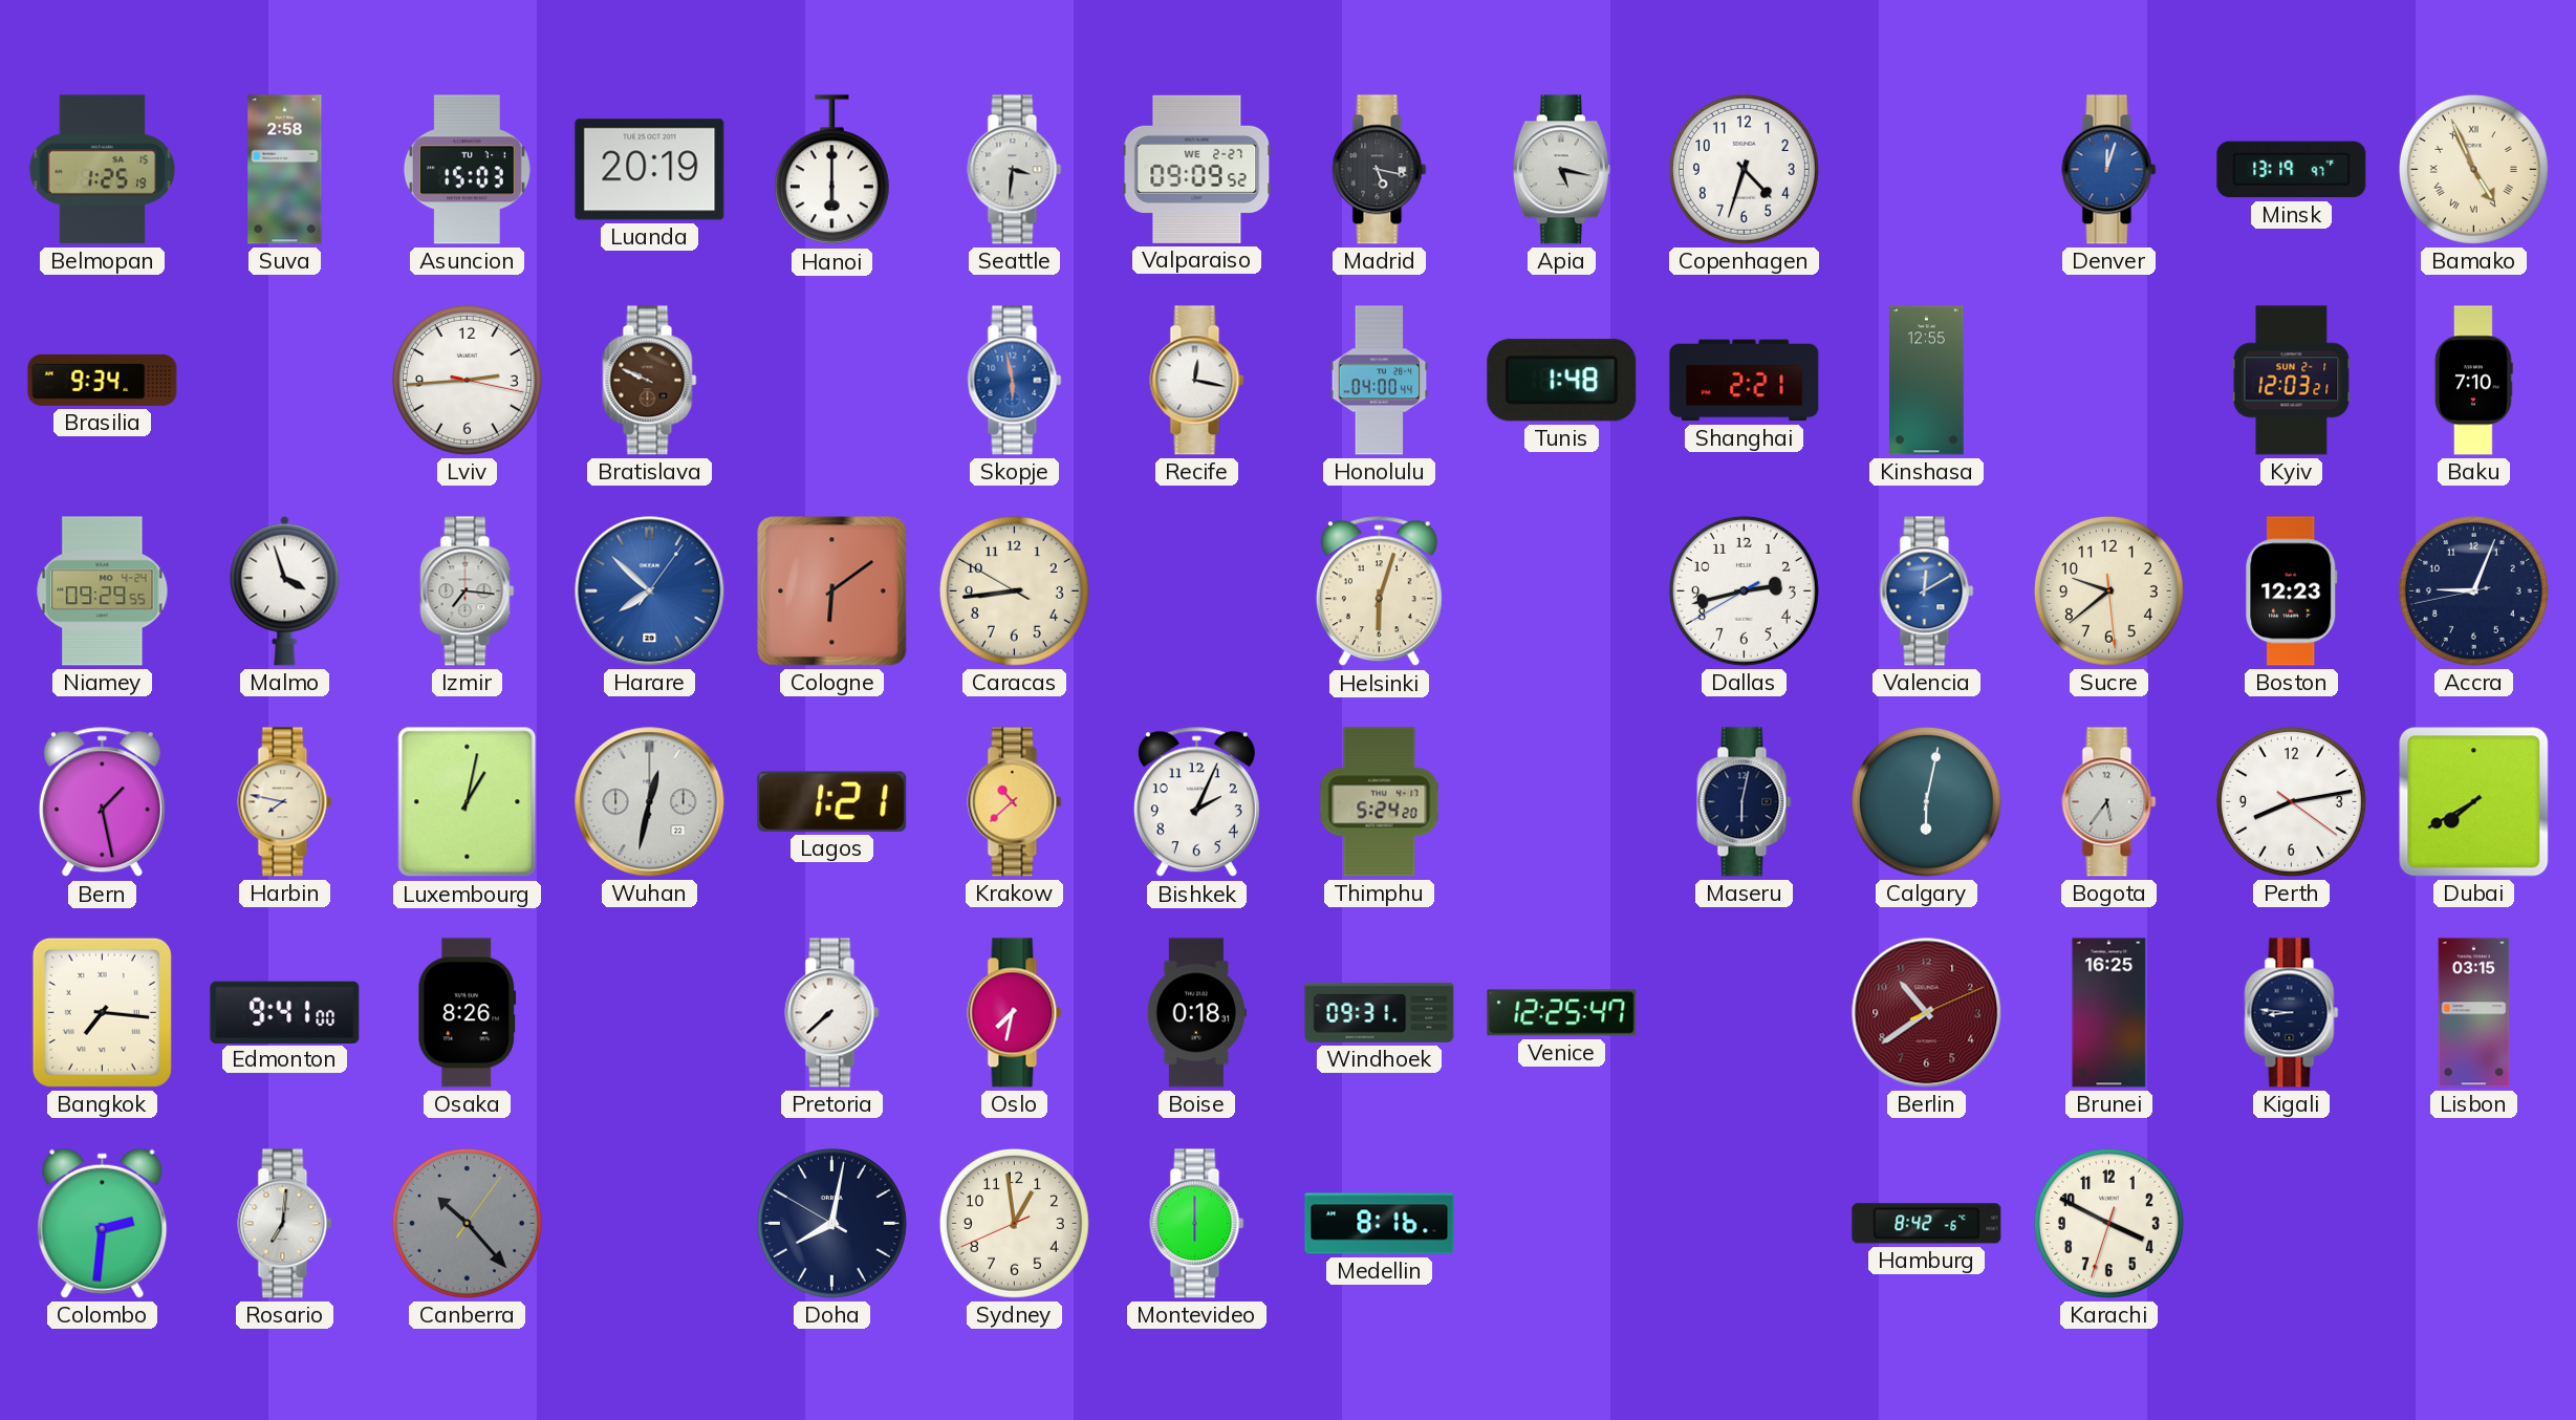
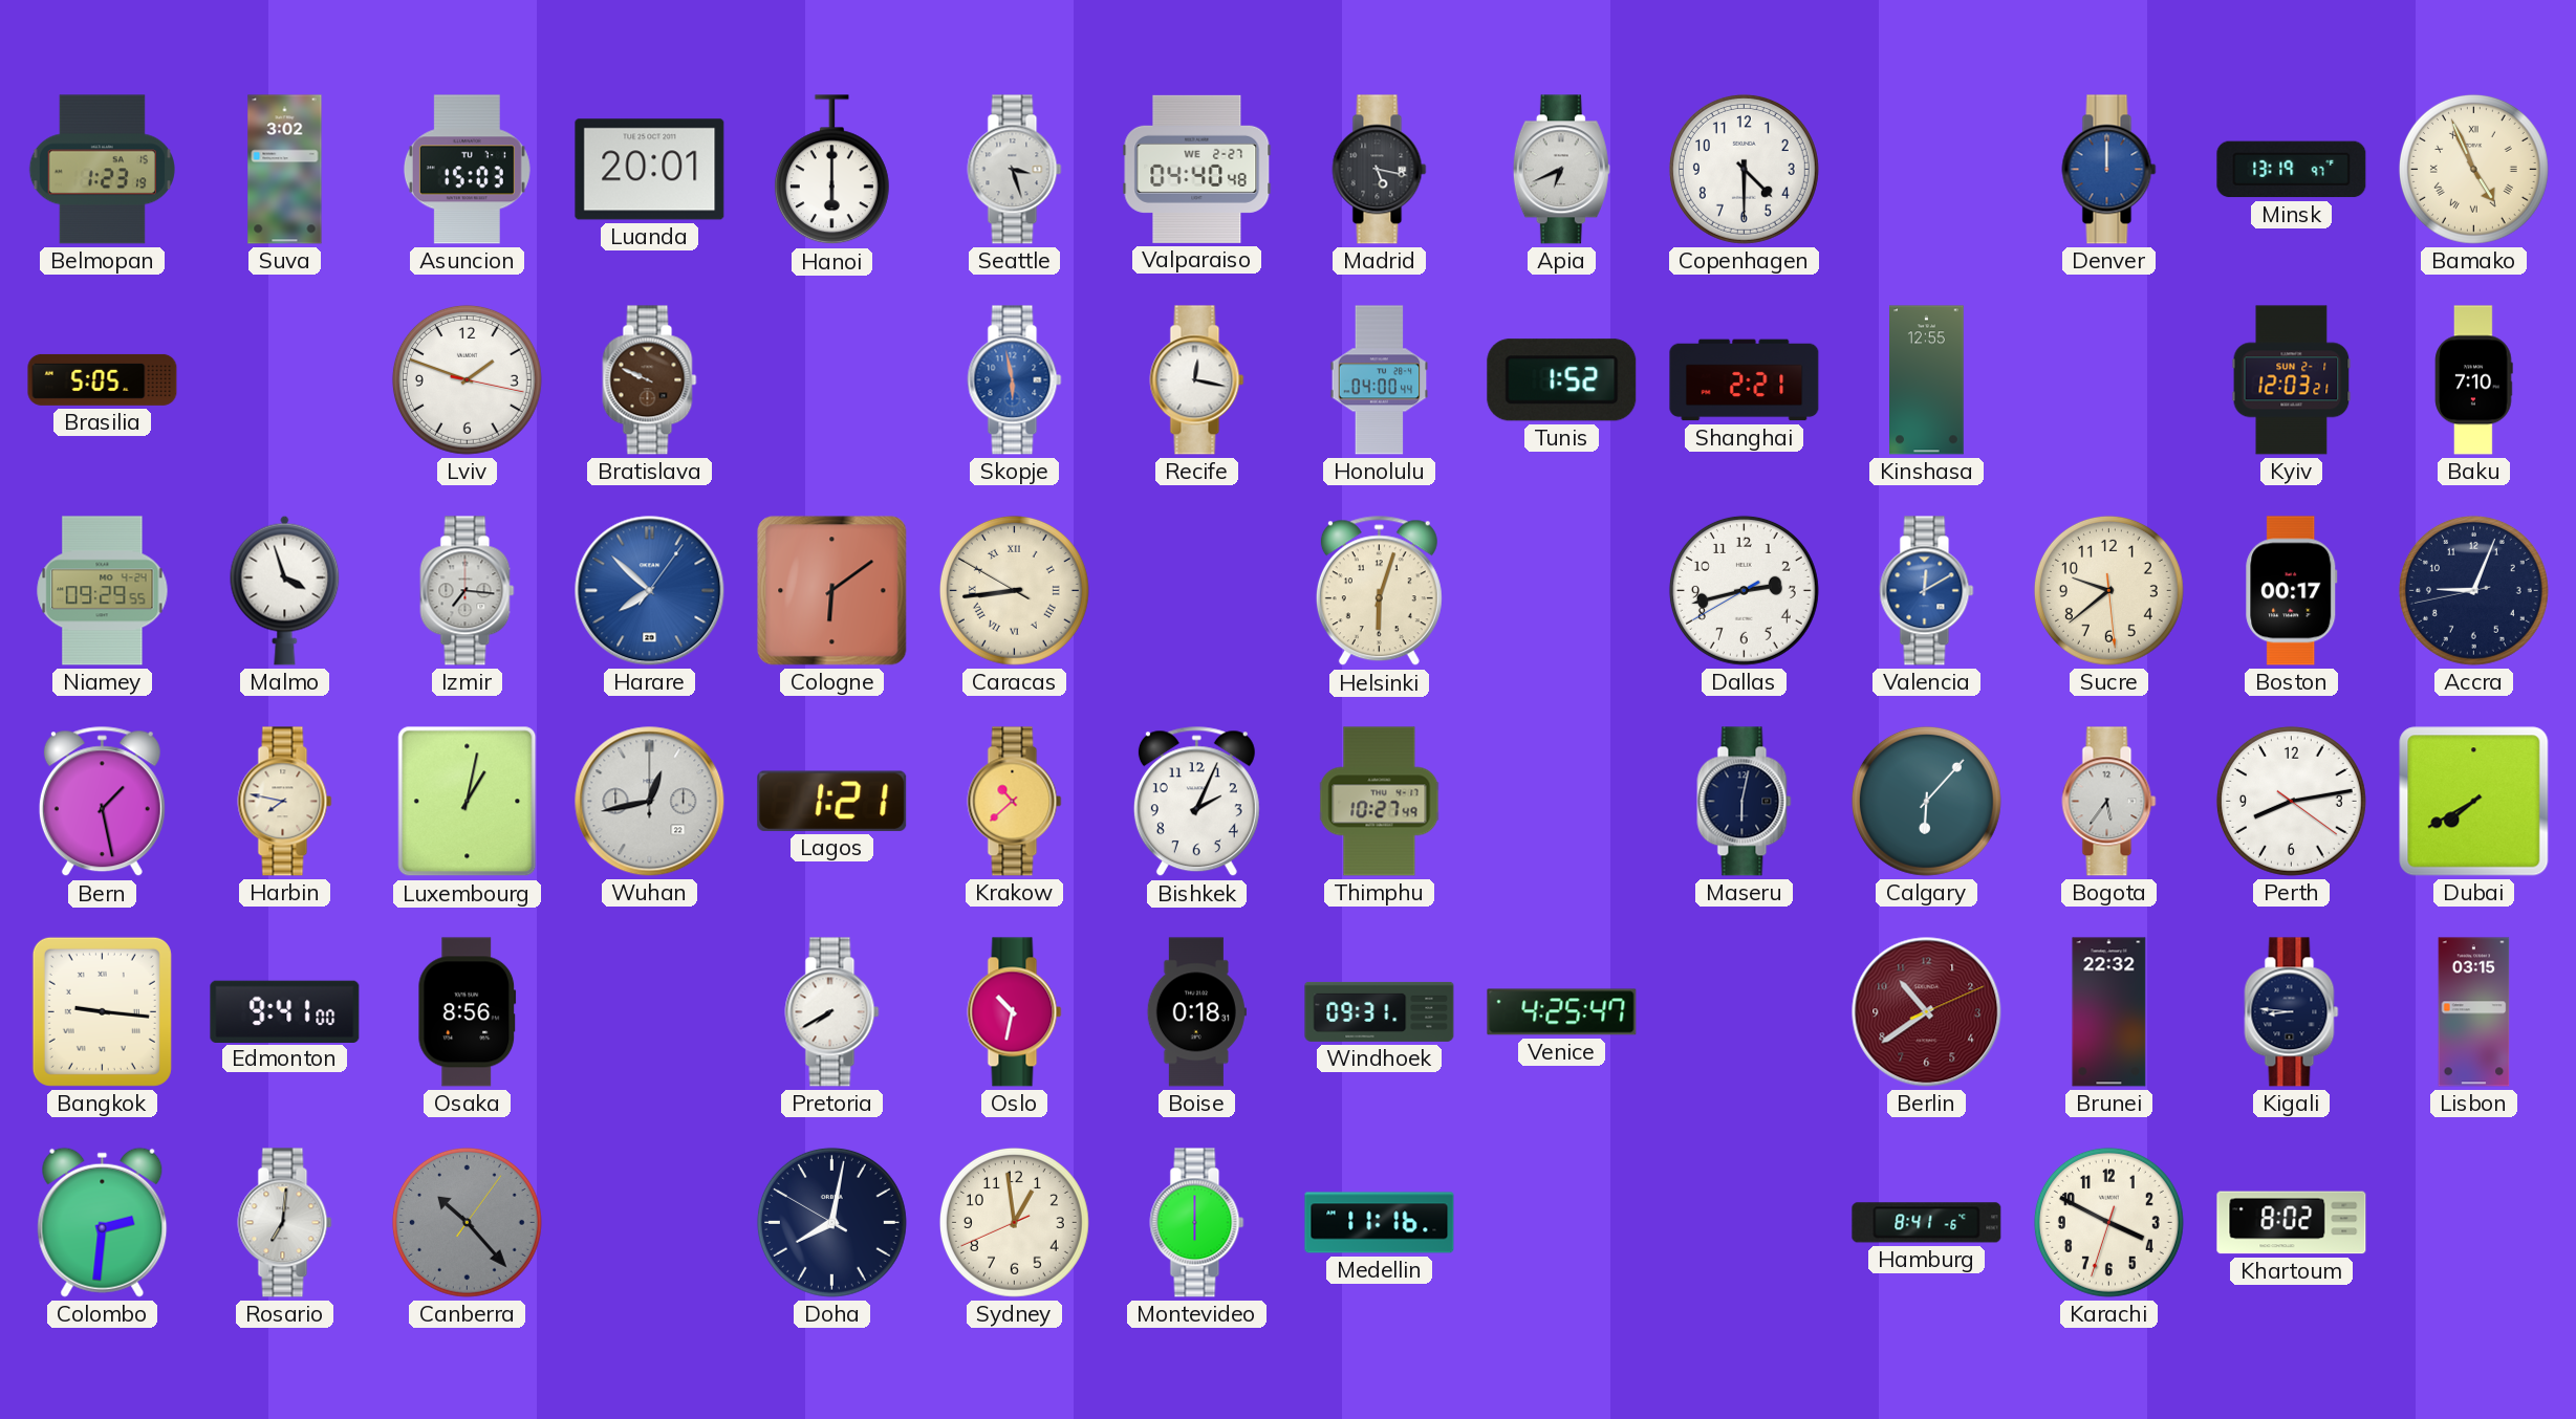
Belmopan: 1:25 -> 1:23
Suva: 2:58 -> 3:02
Luanda: 20:19 -> 20:01
Seattle: 3:31 -> 3:27
Valparaiso: 09:09 -> 04:40
Apia: 5:17 -> 6:41
Copenhagen: 4:33 -> 4:30
Denver: 12:03 -> 12:00
Brasilia: 9:34 -> 5:05
Lviv: 2:44 -> 1:48
Tunis: 1:48 -> 1:52
Caracas numerals: Arabic -> Roman
Boston: 12:23 -> 00:17
Wuhan: 12:32 -> 12:43
Thimphu: 5:24 -> 10:27
Calgary: 6:02 -> 6:07
Bangkok: 7:16 -> 9:16
Osaka: 8:26 -> 8:56
Pretoria: 7:38 -> 7:40
Oslo: 7:32 -> 10:32
Venice: 12:25 -> 4:25
Brunei: 16:25 -> 22:32
Medellin: 8:16 -> 11:16
Hamburg: 8:42 -> 8:41
Khartoum: none -> 8:02
